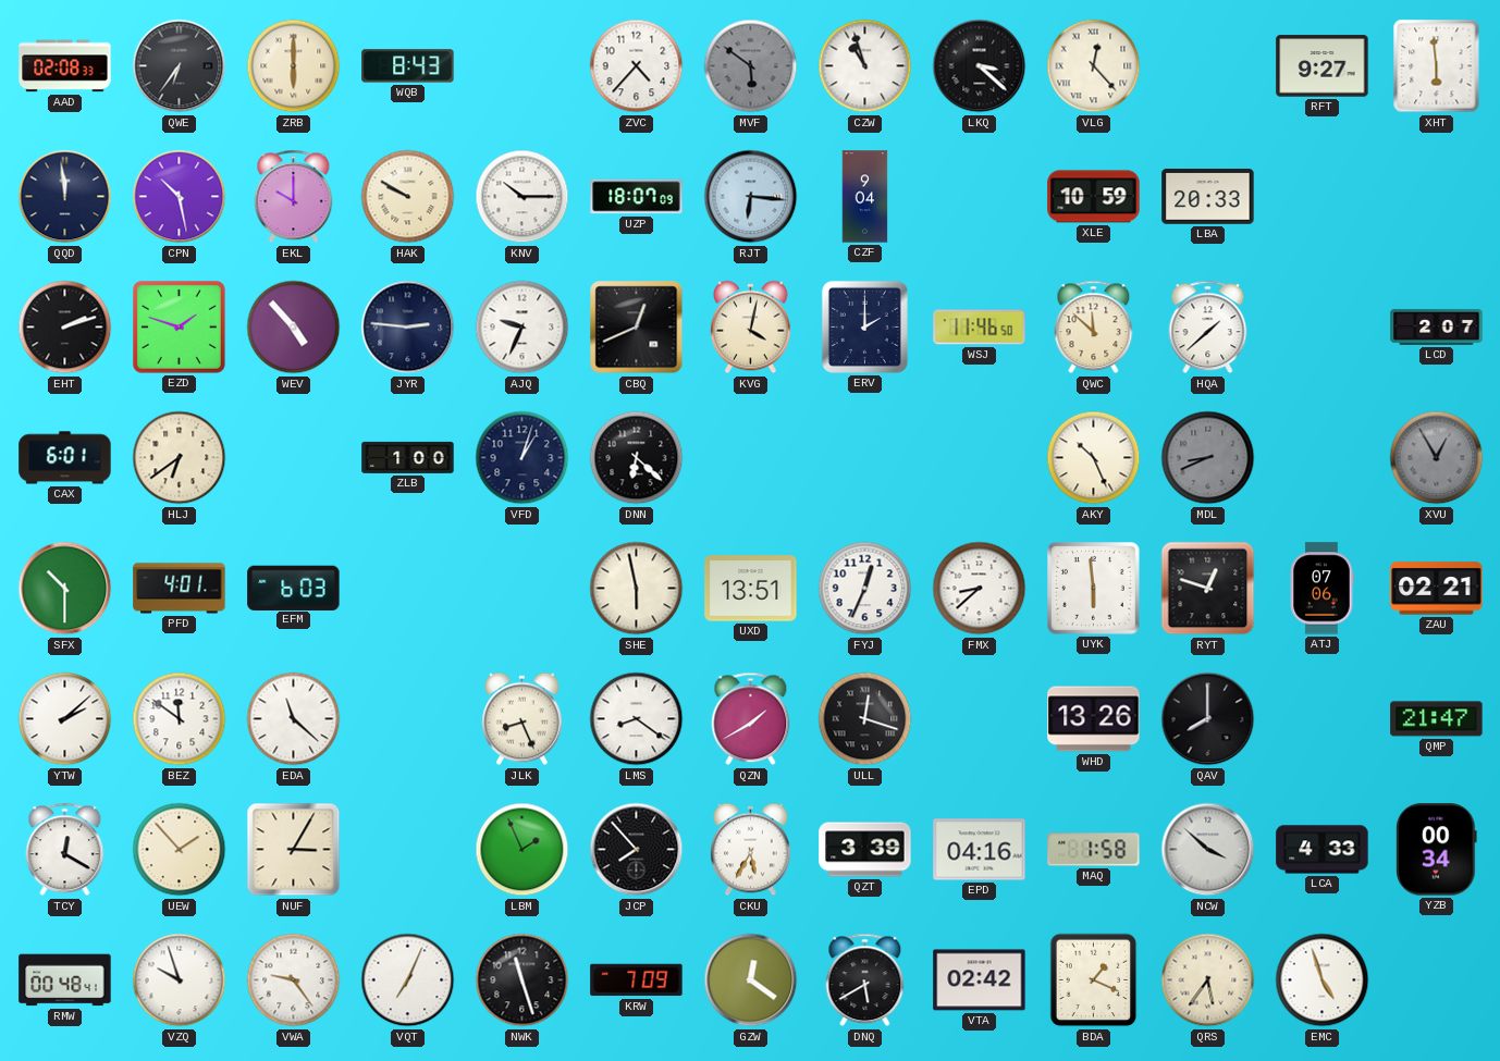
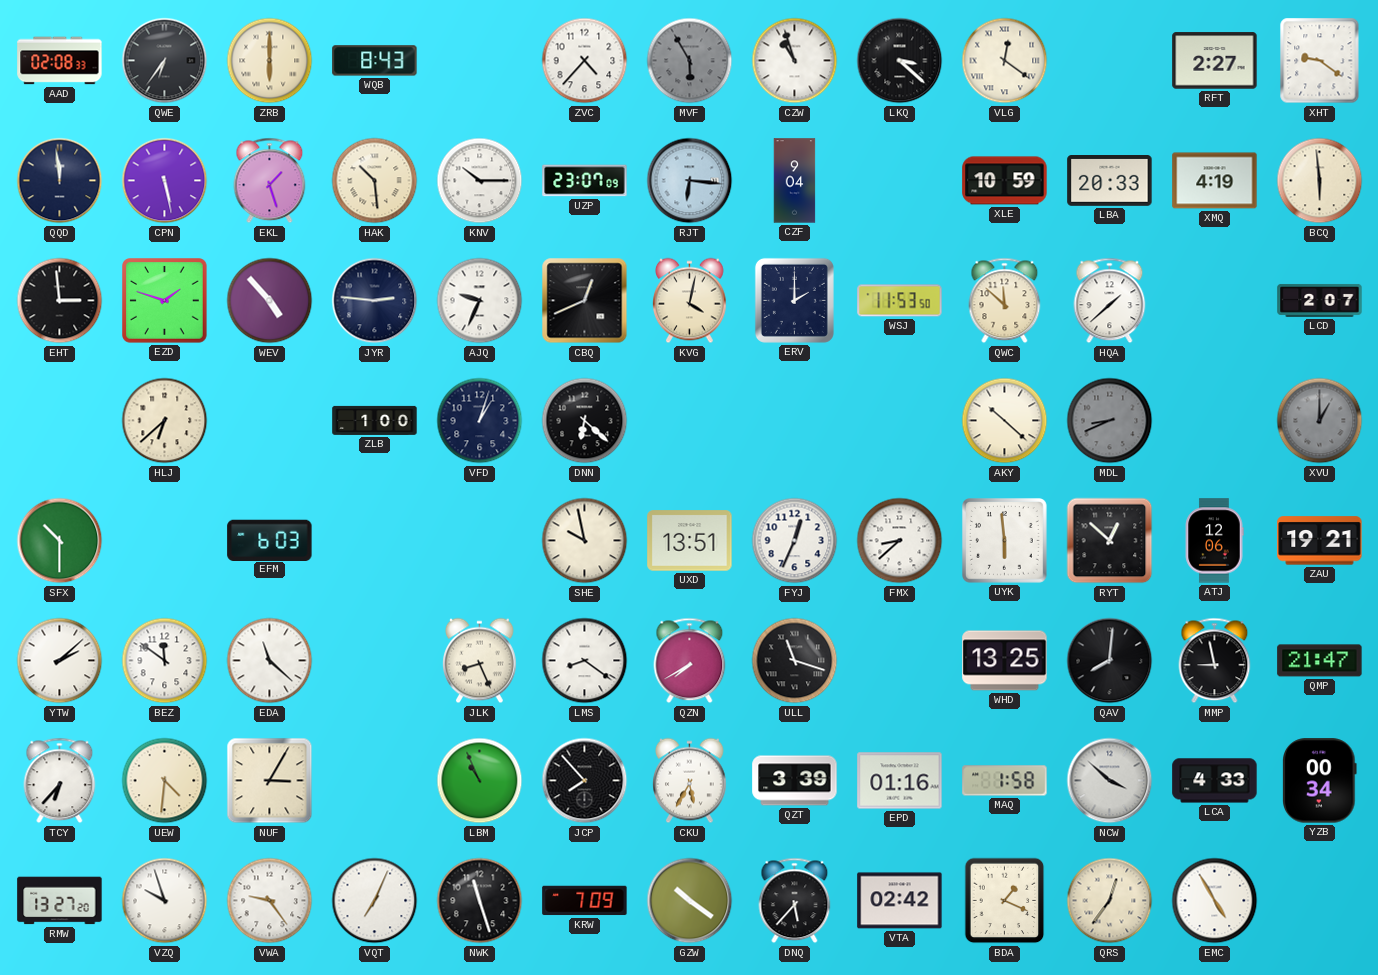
MVF: 5:51 -> 5:55
VLG: 12:23 -> 12:21
RFT: 9:27 -> 2:27
XHT: 5:59 -> 9:21
CPN: 10:28 -> 5:28
EKL: 10:00 -> 1:27
HAK: 9:50 -> 10:29
UZP: 18:07 -> 23:07
XMQ: none -> 4:19
BCQ: none -> 5:59
EHT: 2:12 -> 2:59
WSJ: 11:46 -> 11:53
CAX: 6:01 -> none
HLJ: 6:39 -> 6:38
AKY: 10:26 -> 10:22
XVU: 12:55 -> 1:00
PFD: 4:01 -> none
SHE: 5:58 -> 9:58
RYT: 12:48 -> 12:52
ATJ: 07:06 -> 12:06
ZAU: 02:21 -> 19:21
QZN: 1:40 -> 7:40
ULL: 12:18 -> 11:18
WHD: 13:26 -> 13:25
QAV: 8:00 -> 8:01
MMP: none -> 8:58
TCY: 12:20 -> 6:37
UEW: 1:53 -> 4:31
LBM: 1:56 -> 10:56
EPD: 04:16 -> 01:16
RMW: 00:48 -> 13:27
GZW: 12:21 -> 10:21
DNQ: 5:40 -> 5:37
QRS: 5:36 -> 12:36
EMC: 4:57 -> 4:55
